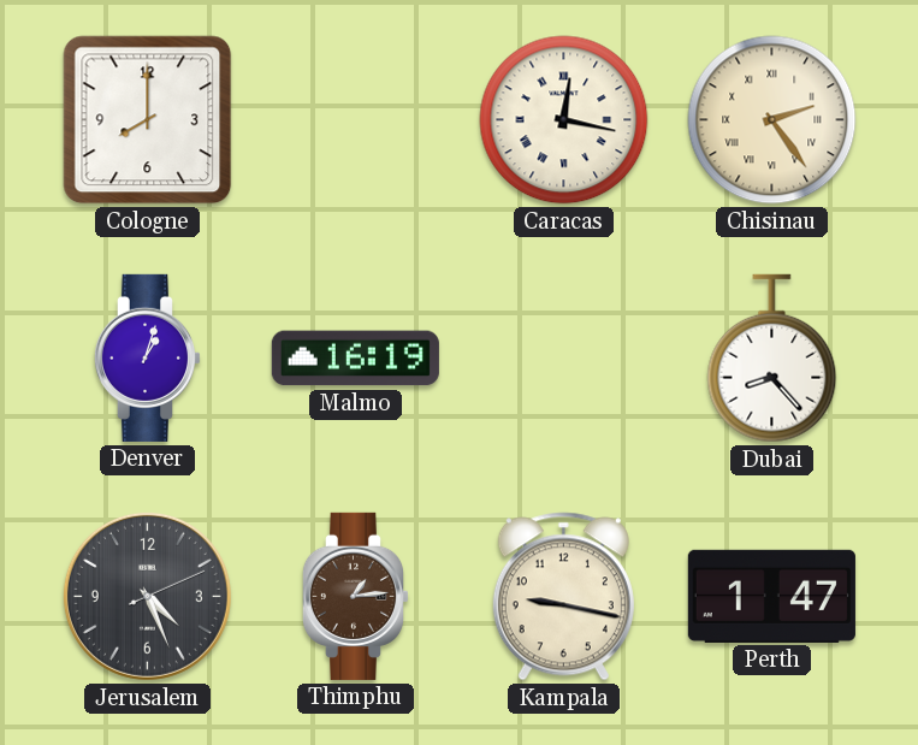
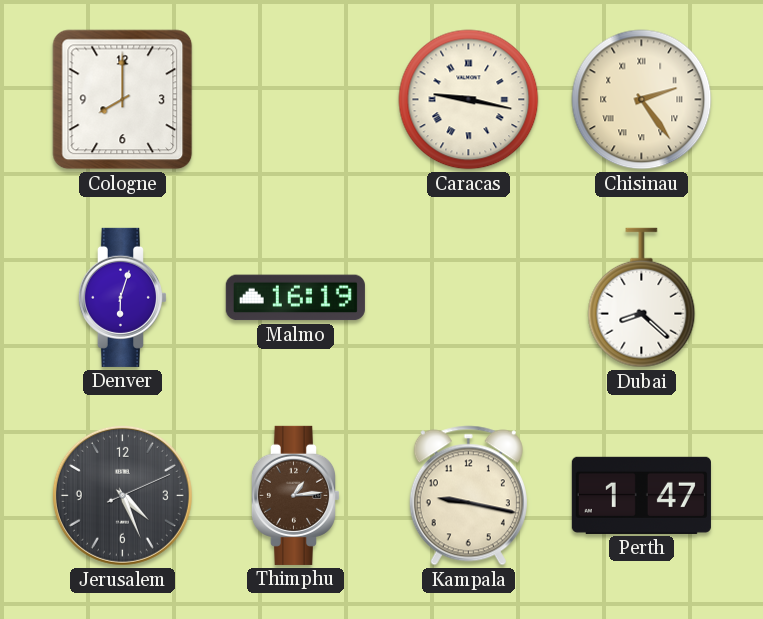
Caracas: 12:17 -> 9:17
Denver: 1:03 -> 6:03
Dubai: 8:23 -> 8:22
